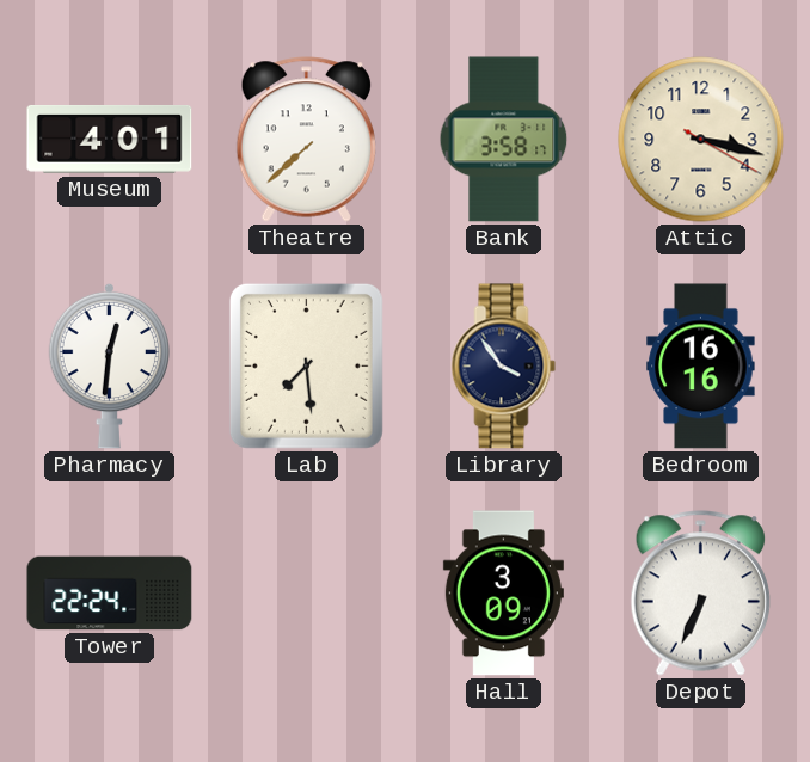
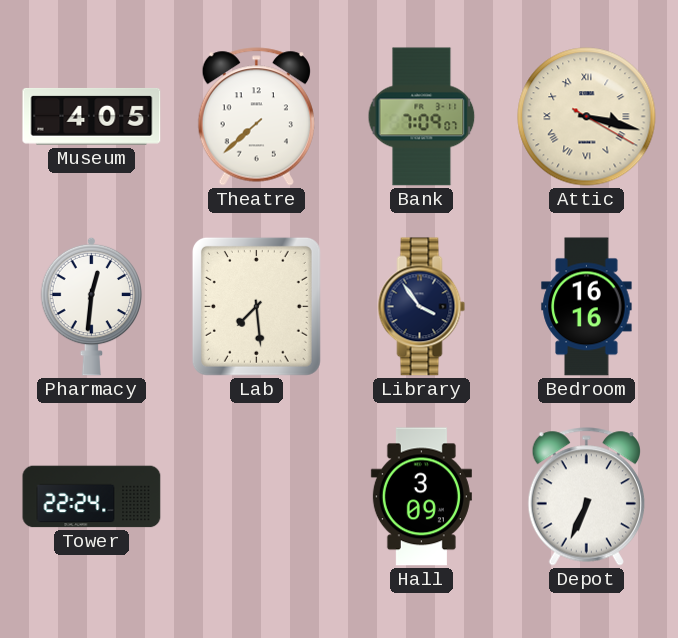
Museum: 4:01 -> 4:05
Bank: 3:58 -> 7:09
Attic numerals: Arabic -> Roman
